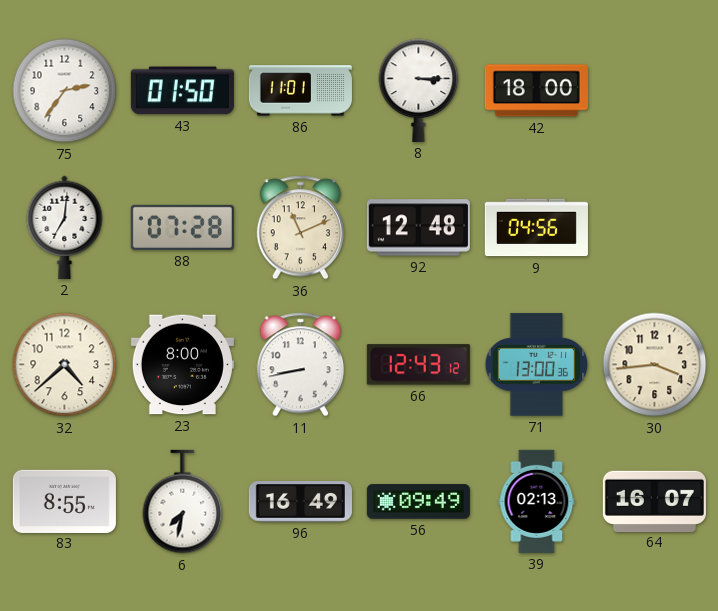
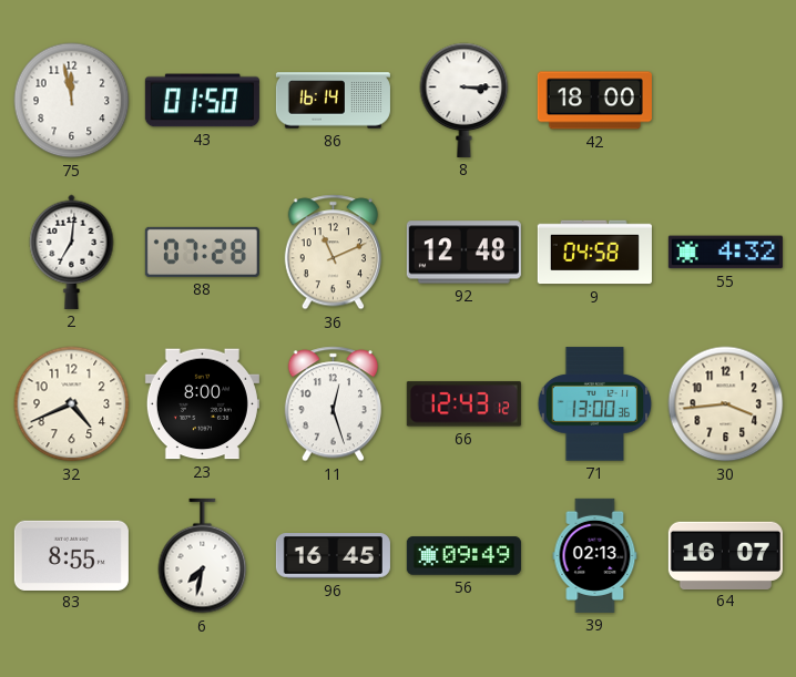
75: 2:36 -> 11:58
86: 11:01 -> 16:14
9: 04:56 -> 04:58
55: none -> 4:32
32: 4:38 -> 4:41
11: 8:43 -> 12:27
96: 16:49 -> 16:45
